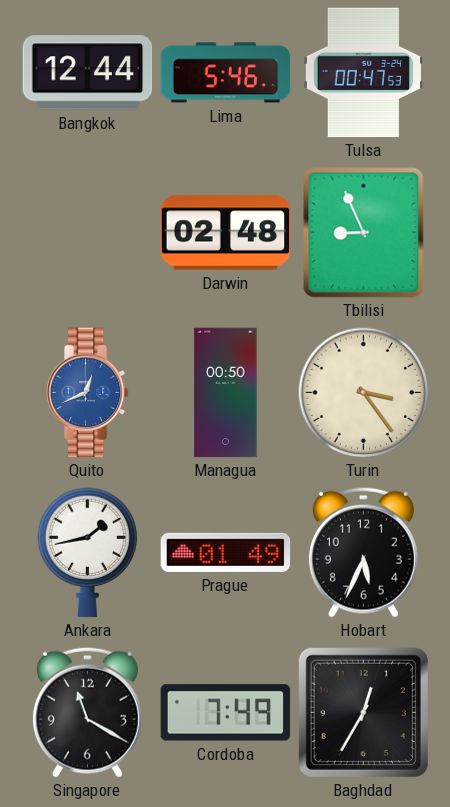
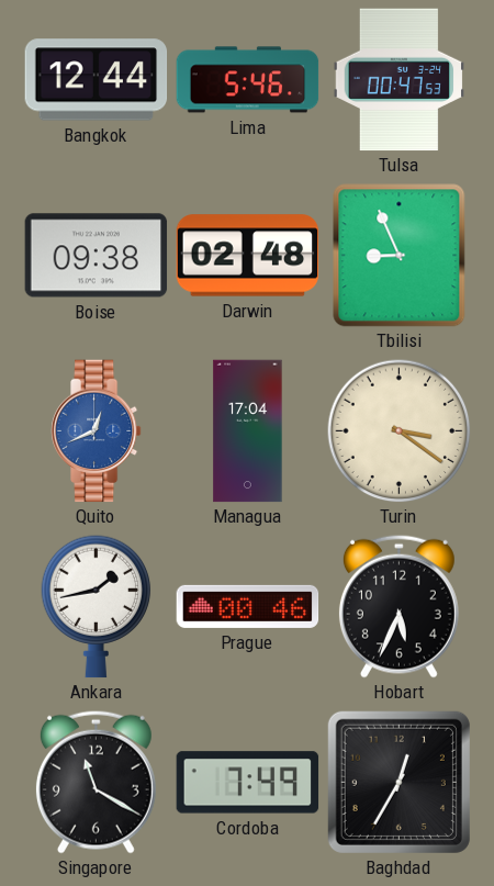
Boise: none -> 09:38
Managua: 00:50 -> 17:04
Turin: 3:24 -> 3:21
Prague: 01:49 -> 00:46
